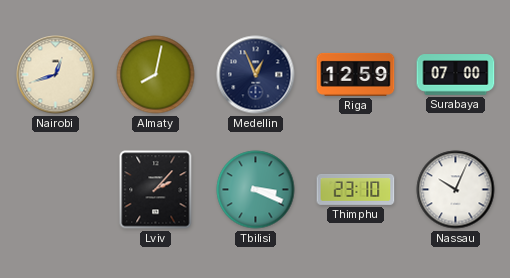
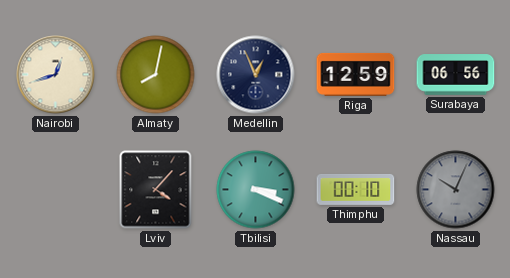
Surabaya: 07:00 -> 06:56
Lviv: 2:07 -> 4:07
Thimphu: 23:10 -> 00:10
Nassau dial: white -> grey
